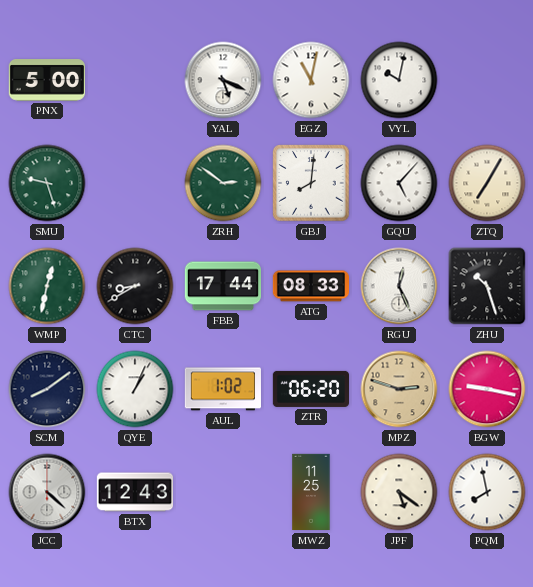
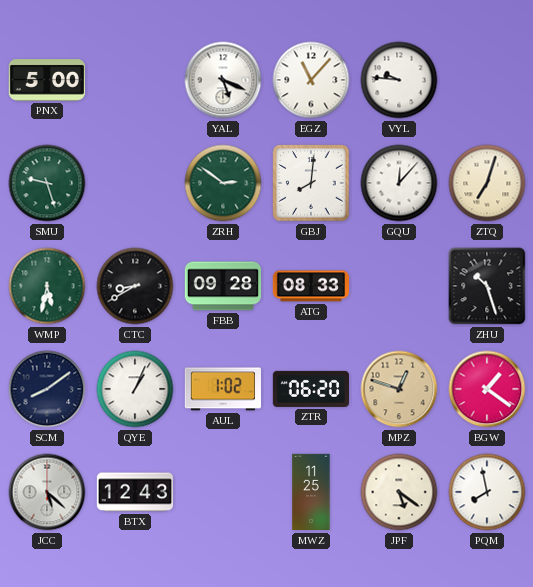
EGZ: 11:02 -> 11:07
VYL: 10:02 -> 9:46
GQU: 5:07 -> 12:07
ZTQ: 7:05 -> 7:03
WMP: 12:32 -> 5:32
FBB: 17:44 -> 09:28
RGU: 12:26 -> none
MPZ: 2:48 -> 12:48
BGW: 9:17 -> 1:21
JCC: 4:22 -> 5:22
